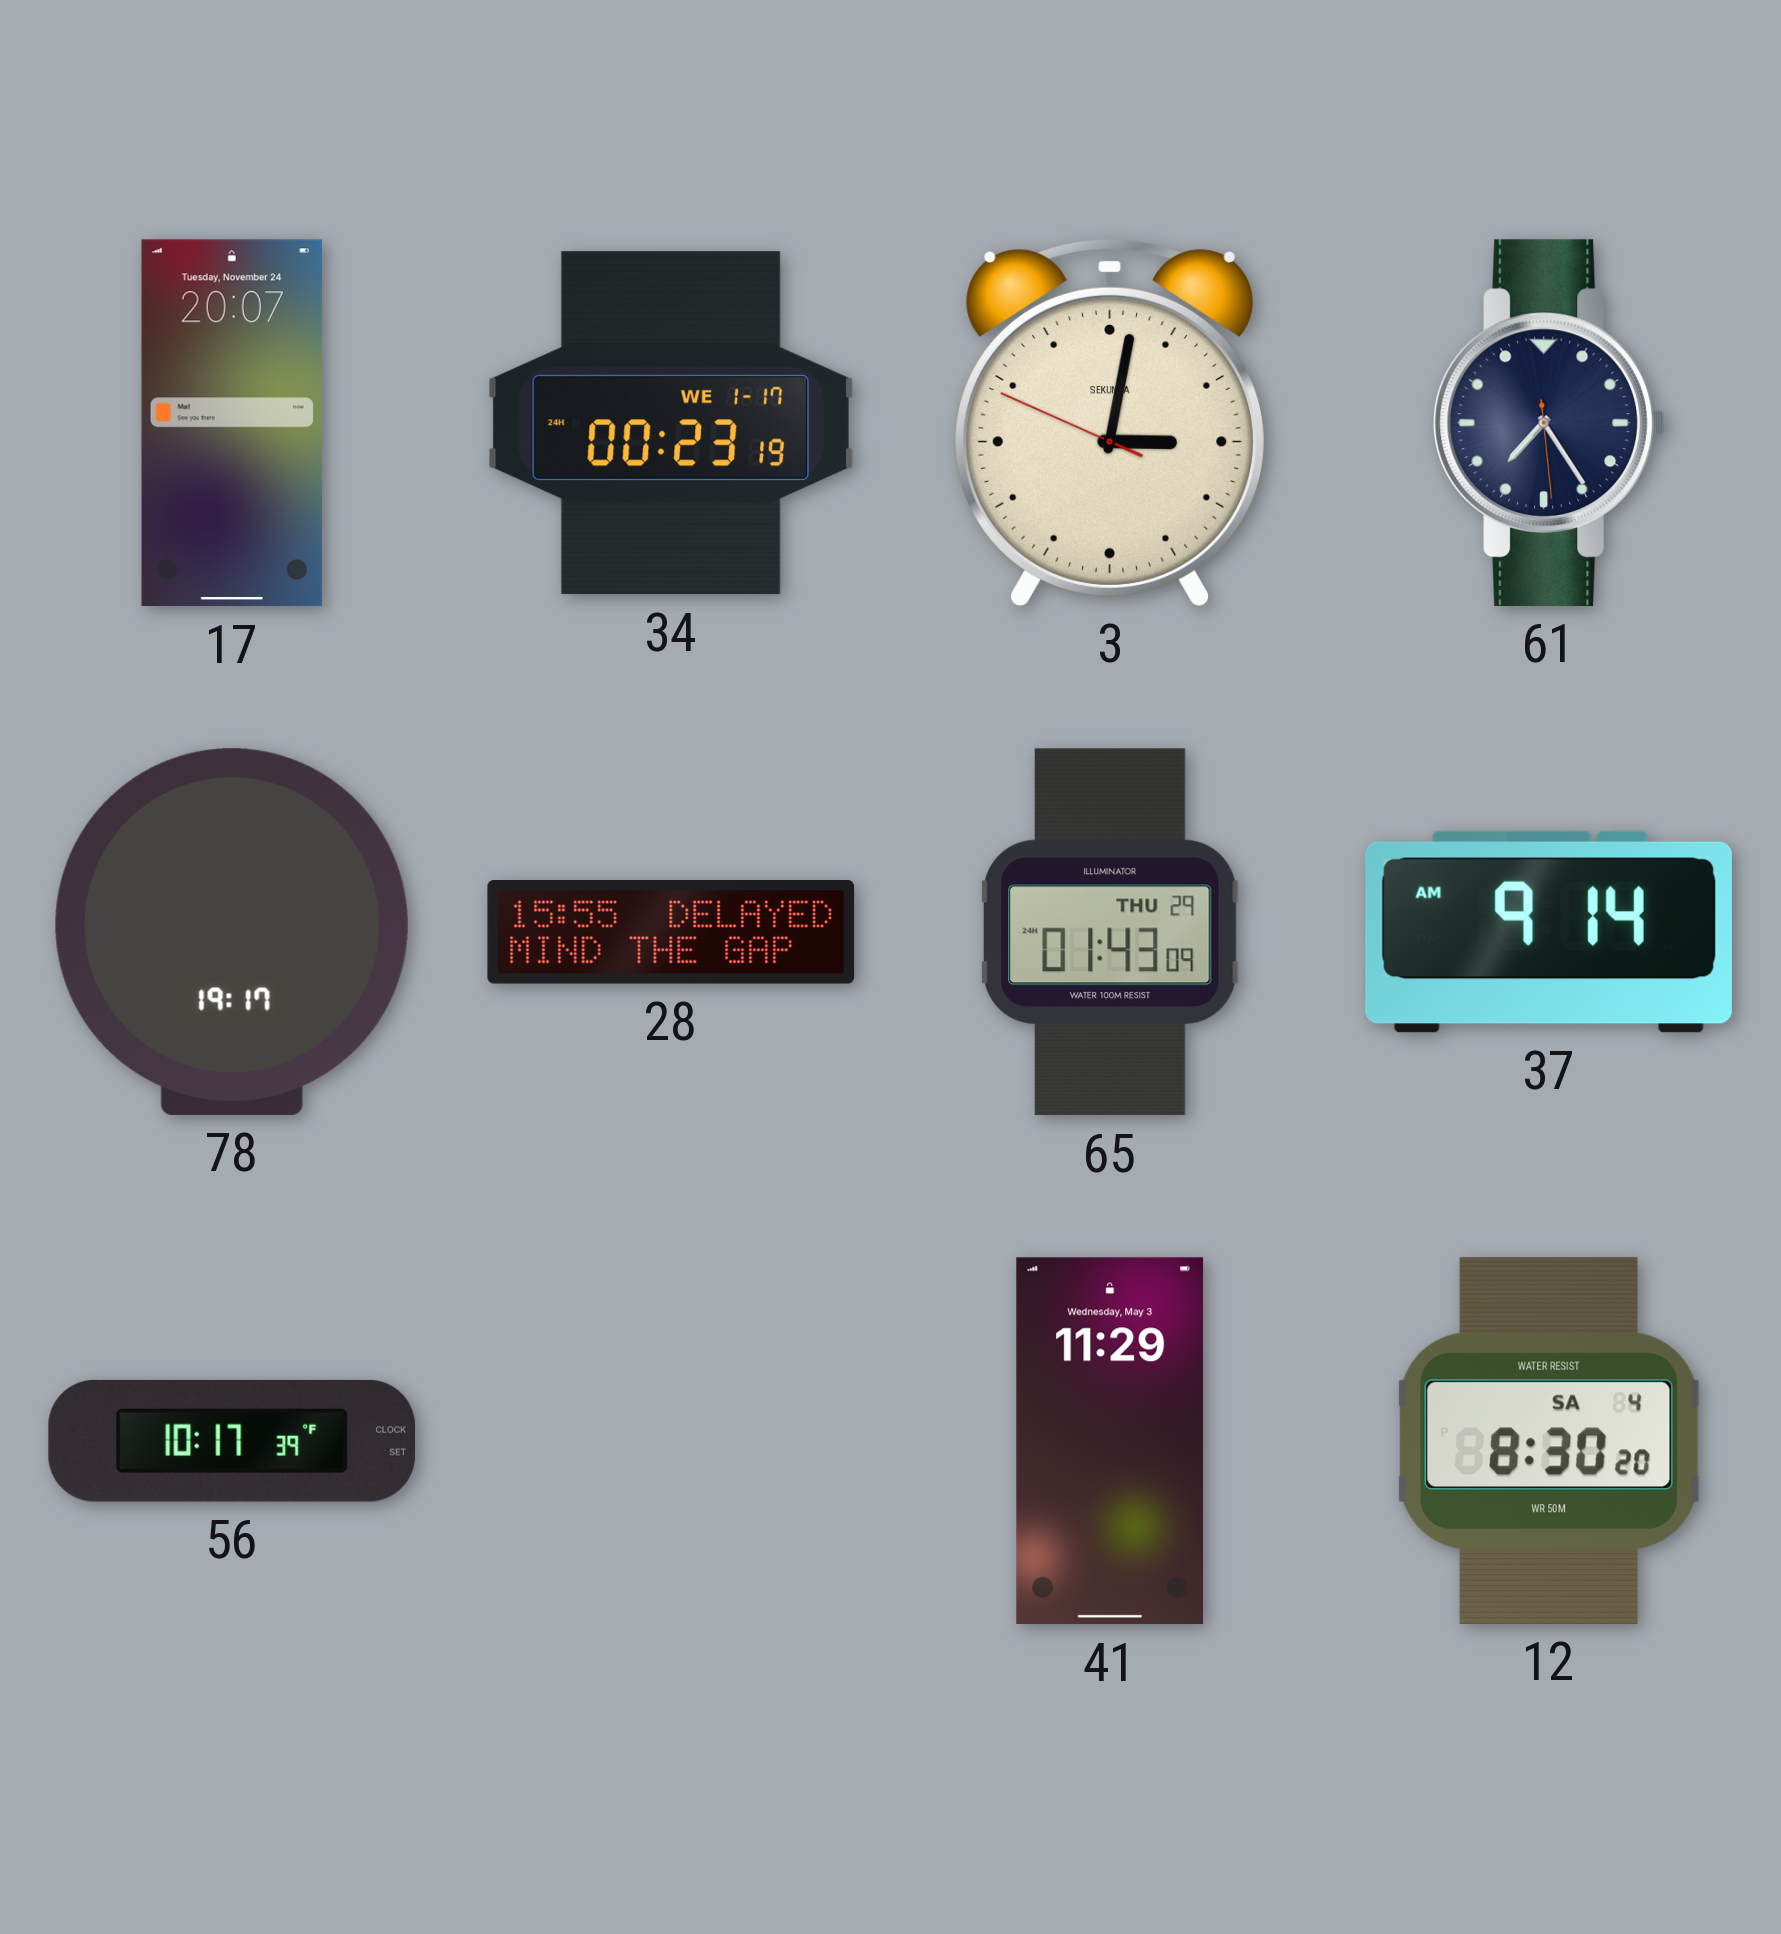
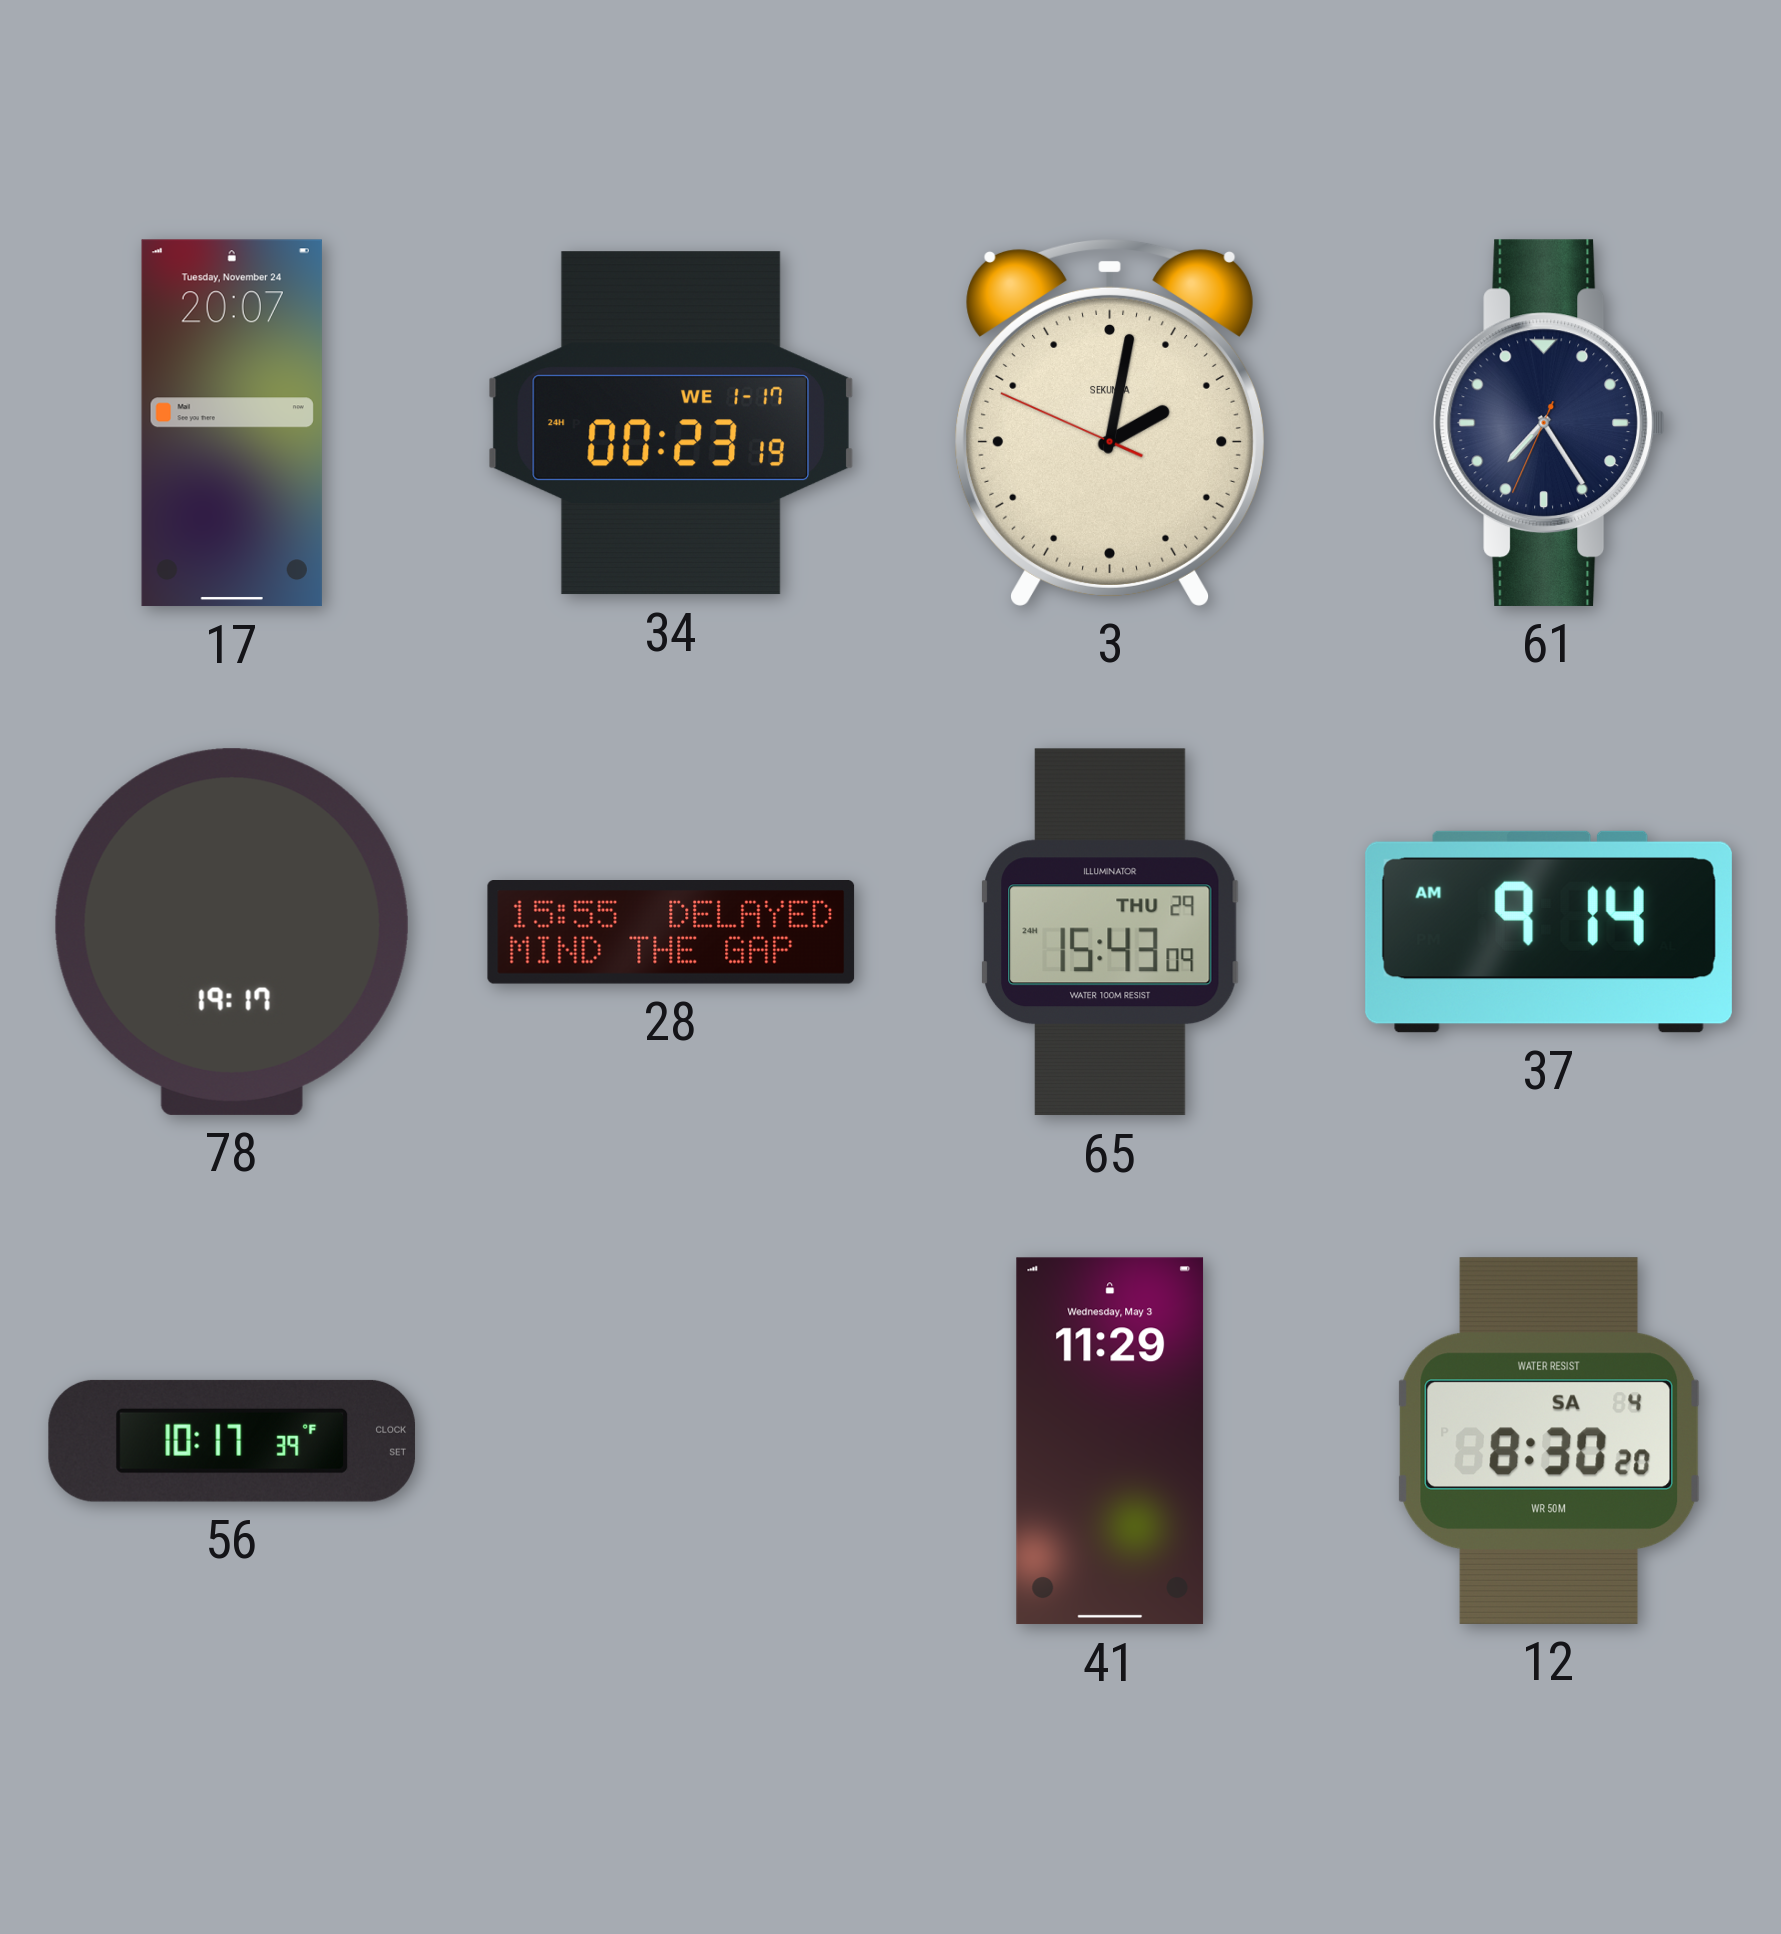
3: 3:01 -> 2:01
61: 7:24:29 -> 7:24:34
65: 01:43 -> 15:43
